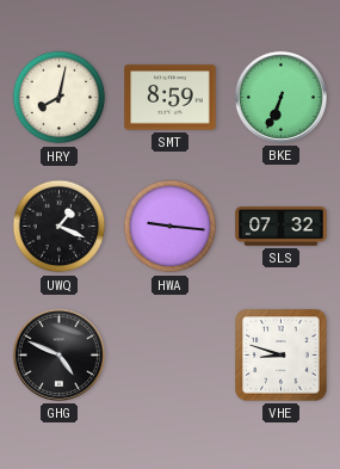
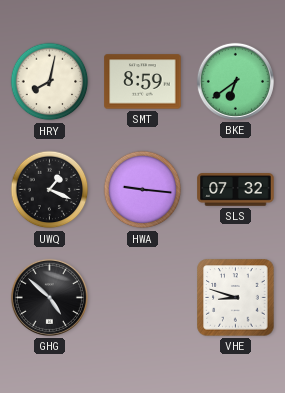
BKE: 6:34 -> 6:39
GHG: 4:49 -> 4:52
